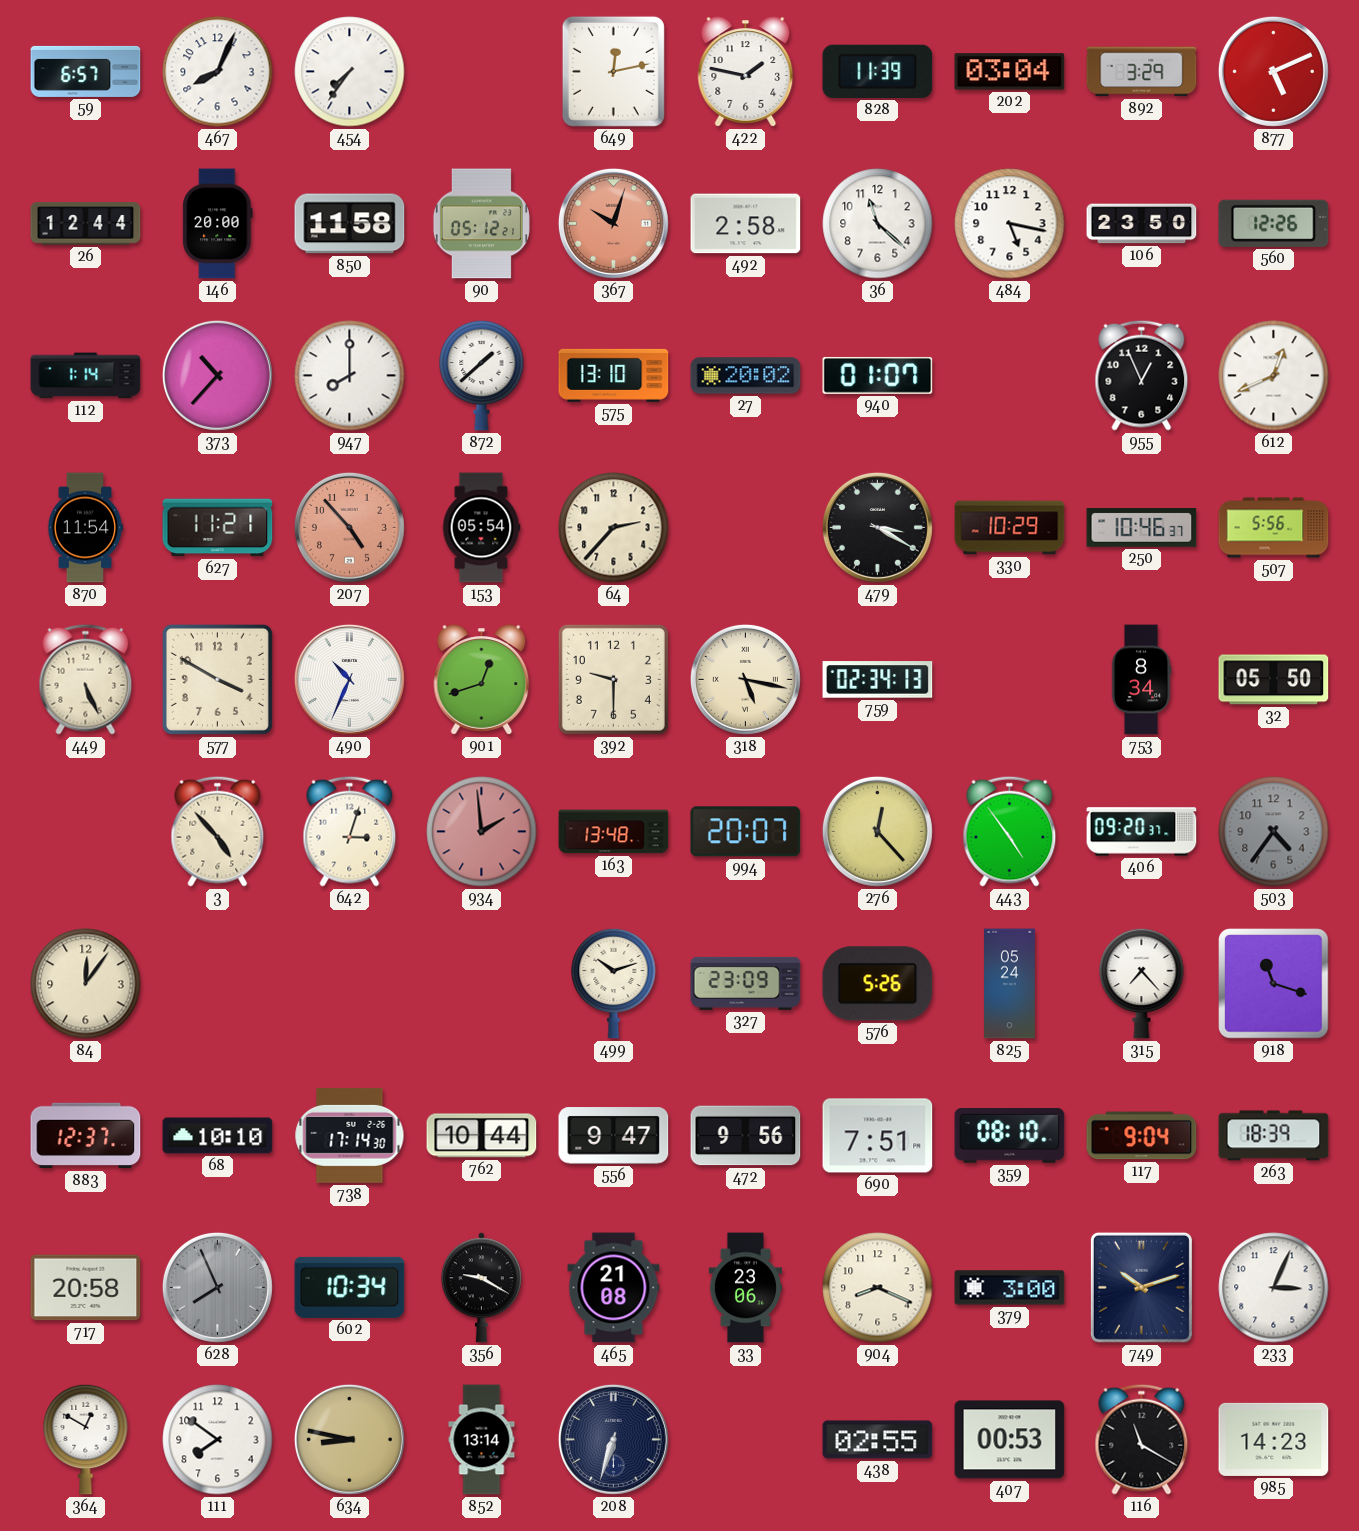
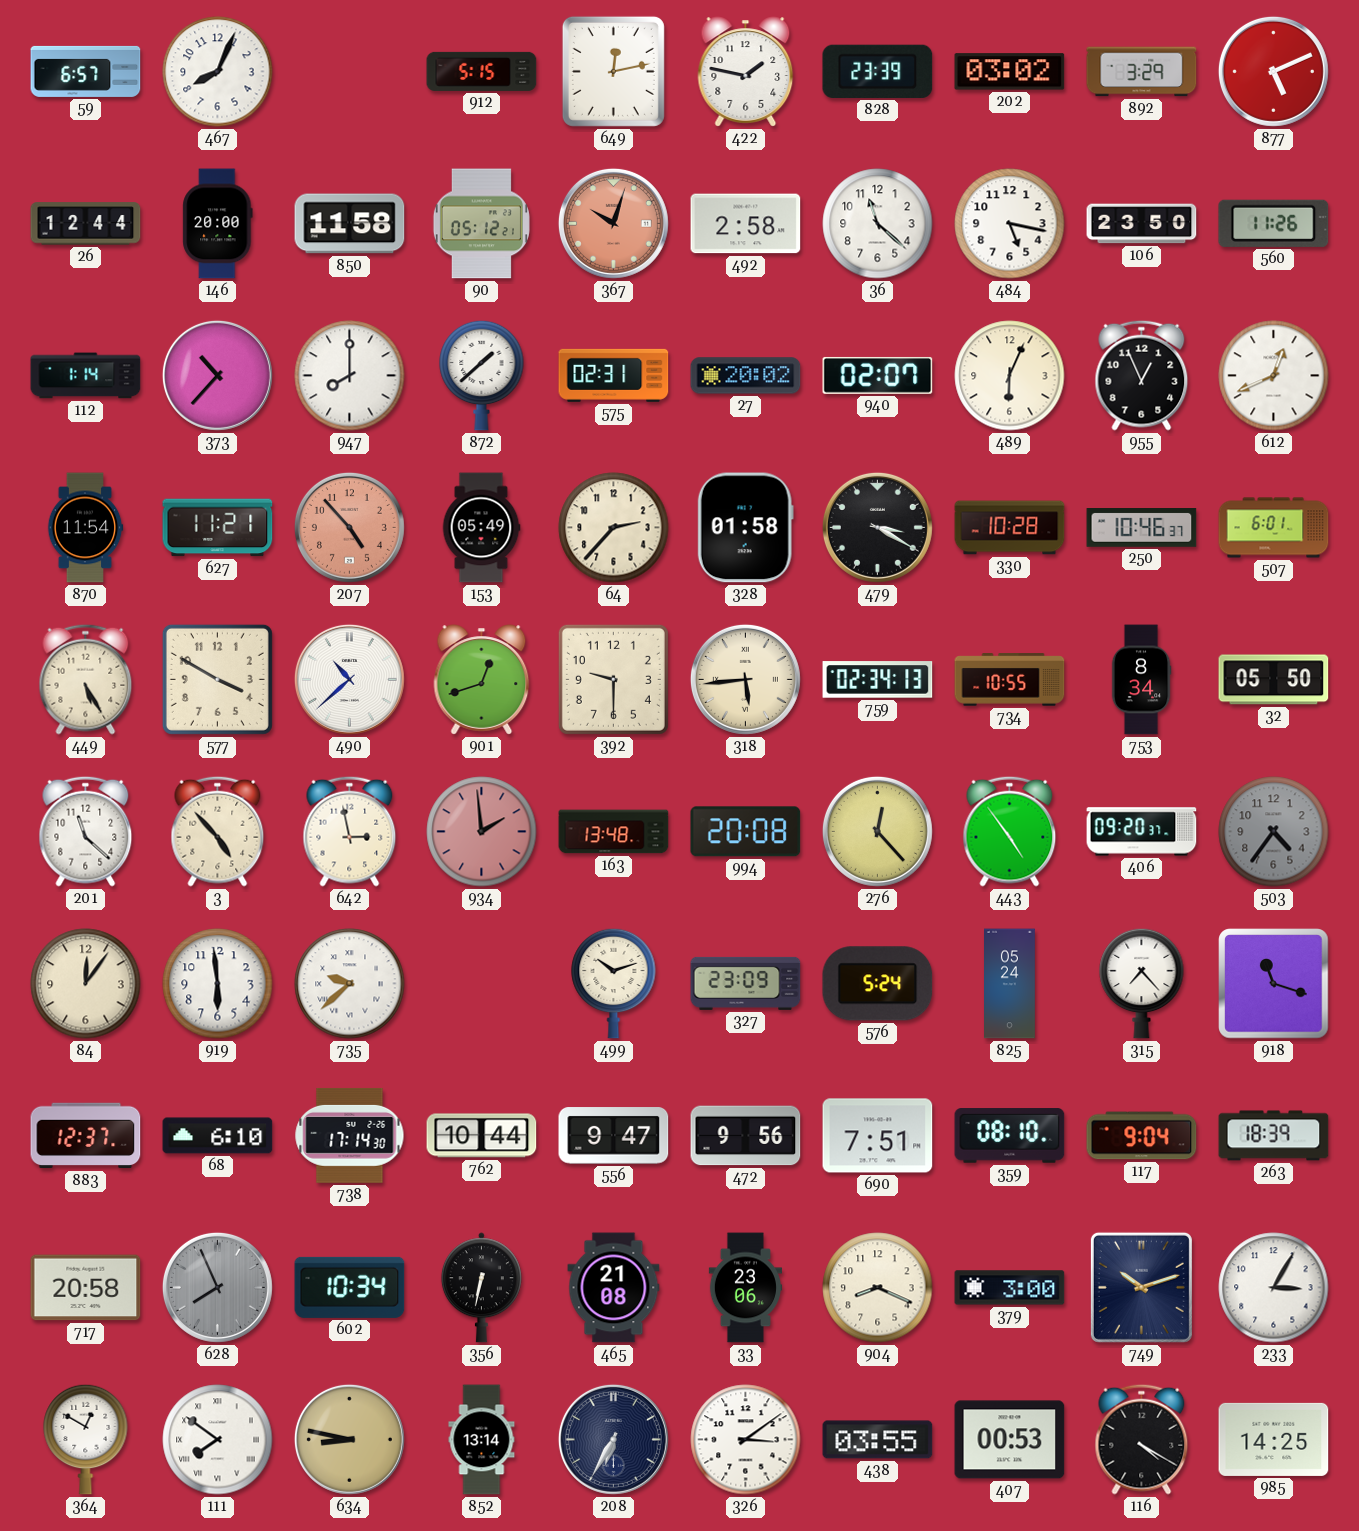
454: 7:36 -> none
912: none -> 5:15
828: 11:39 -> 23:39
202: 03:04 -> 03:02
560: 12:26 -> 11:26
575: 13:10 -> 02:31
940: 01:07 -> 02:07
489: none -> 6:04
153: 05:54 -> 05:49
328: none -> 01:58
330: 10:29 -> 10:28
507: 5:56 -> 6:01
449: 5:26 -> 5:25
490: 10:34 -> 10:38
318: 5:17 -> 5:44
734: none -> 10:55
201: none -> 11:22
642: 3:03 -> 2:58
994: 20:07 -> 20:08
919: none -> 5:59
735: none -> 9:38
576: 5:26 -> 5:24
68: 10:10 -> 6:10
356: 9:20 -> 6:32
233: 3:04 -> 3:05
111 numerals: Arabic -> Roman
208: 6:33 -> 6:35
326: none -> 3:09
438: 02:55 -> 03:55
116: 11:20 -> 4:20
985: 14:23 -> 14:25
